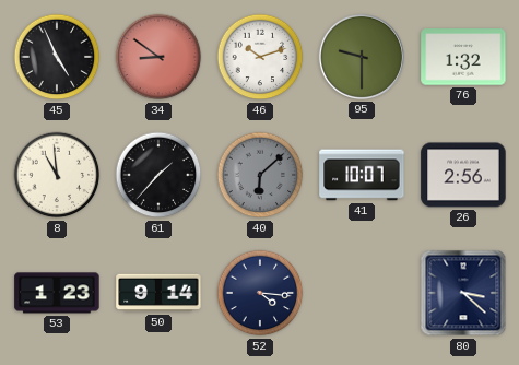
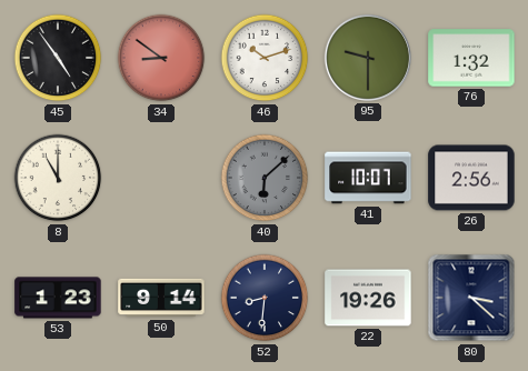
45: 4:56 -> 4:54
8: 10:59 -> 11:00
61: 1:37 -> none
52: 4:16 -> 8:31
22: none -> 19:26
